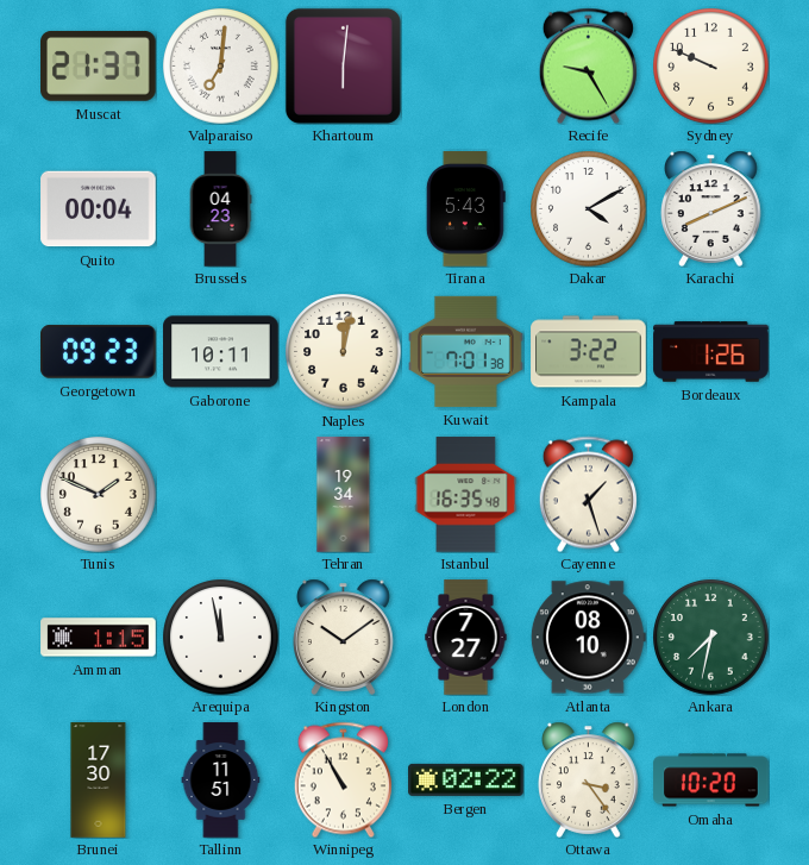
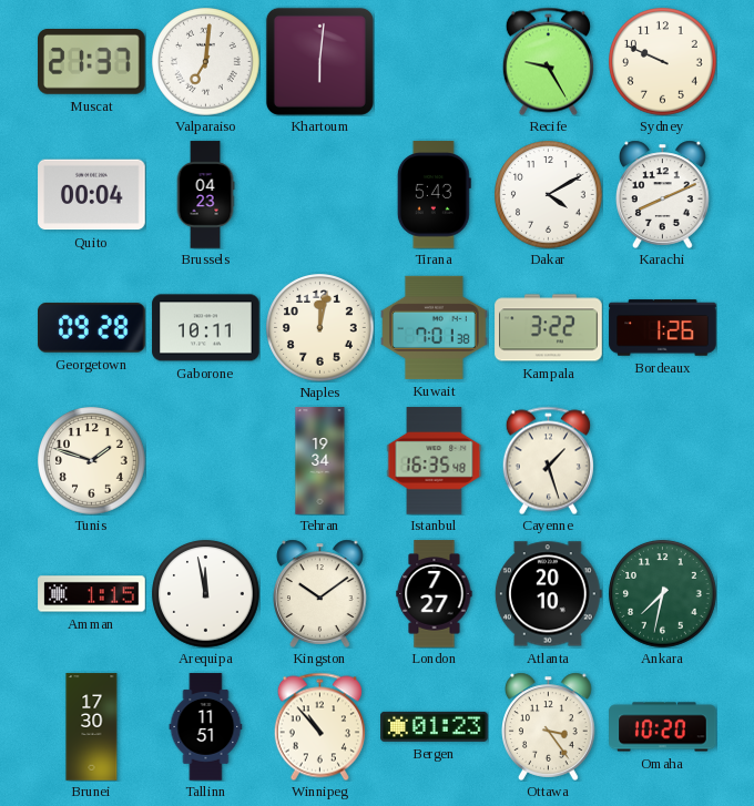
Georgetown: 09:23 -> 09:28
Tunis: 1:49 -> 1:48
Atlanta: 08:10 -> 20:10
Winnipeg: 10:55 -> 10:53
Bergen: 02:22 -> 01:23
